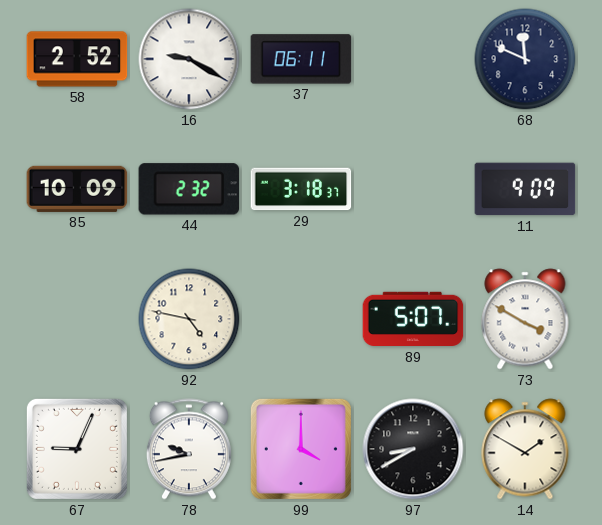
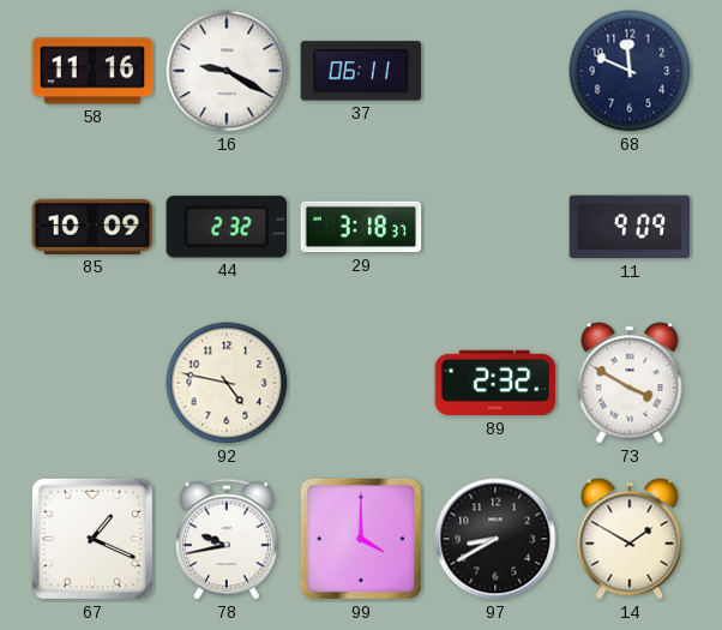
58: 2:52 -> 11:16
89: 5:07 -> 2:32
67: 9:04 -> 1:19
